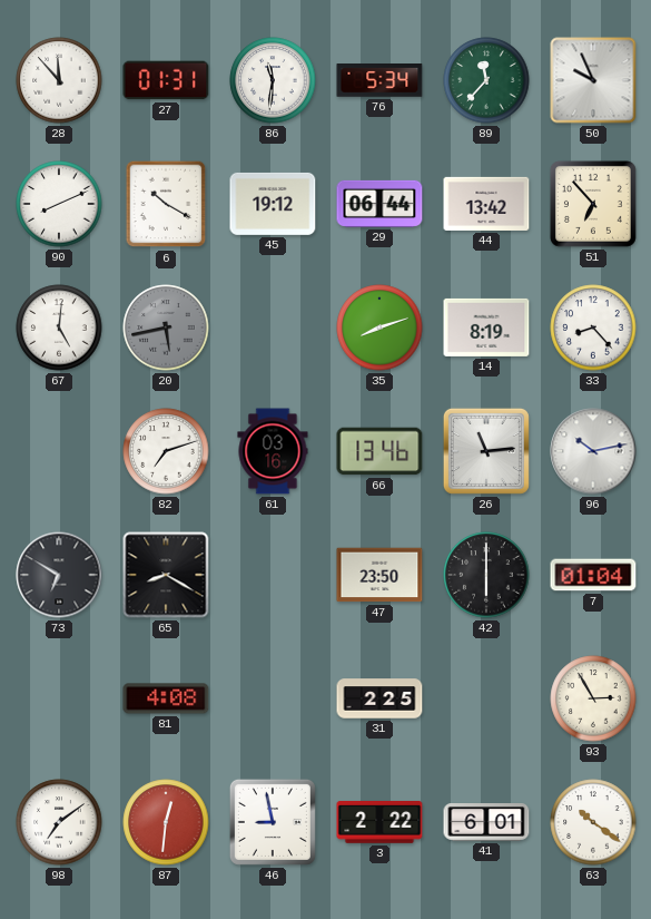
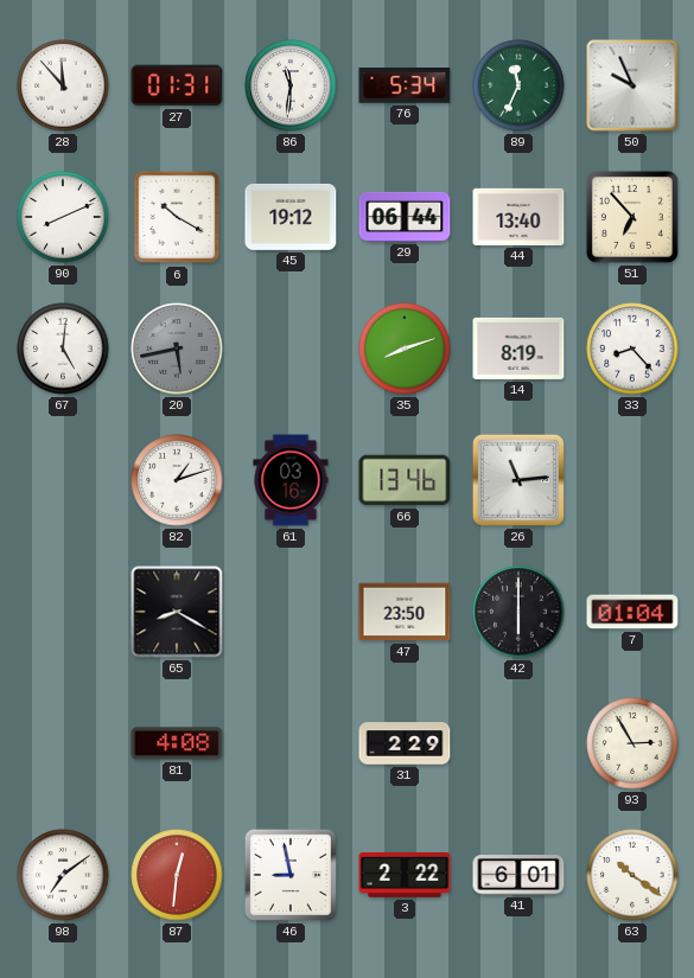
89: 11:37 -> 11:34
44: 13:42 -> 13:40
82: 7:12 -> 1:12
96: 10:13 -> none
73: 6:50 -> none
31: 2:25 -> 2:29
